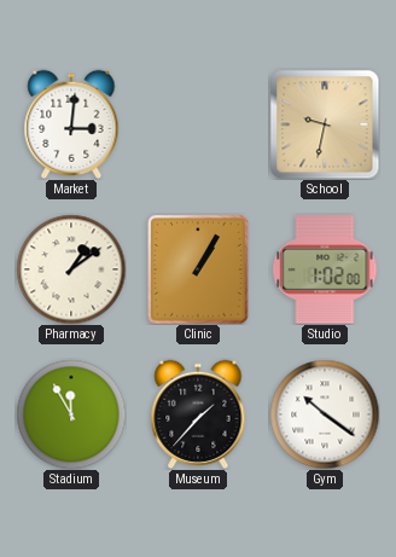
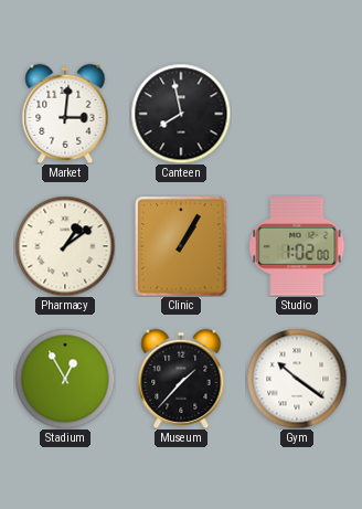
Canteen: none -> 7:58
School: 9:32 -> none
Stadium: 11:55 -> 12:55
